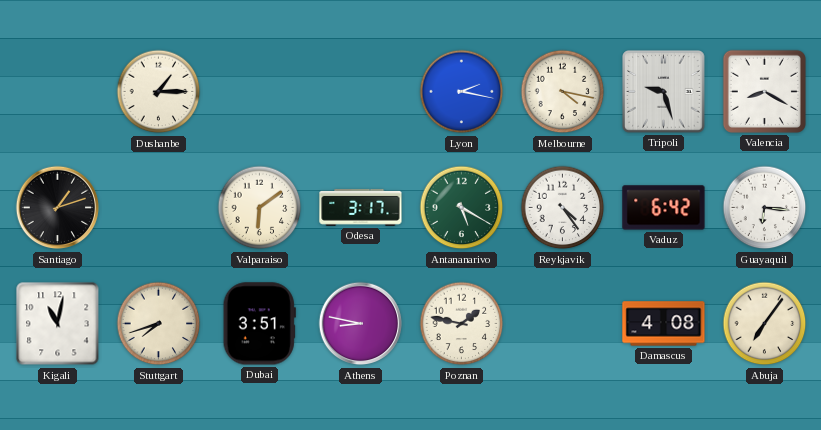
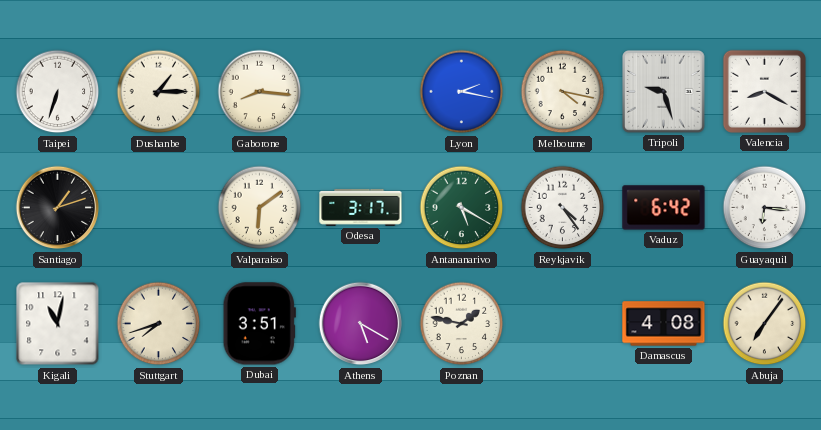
Taipei: none -> 6:33
Gaborone: none -> 8:16
Athens: 8:47 -> 5:20
